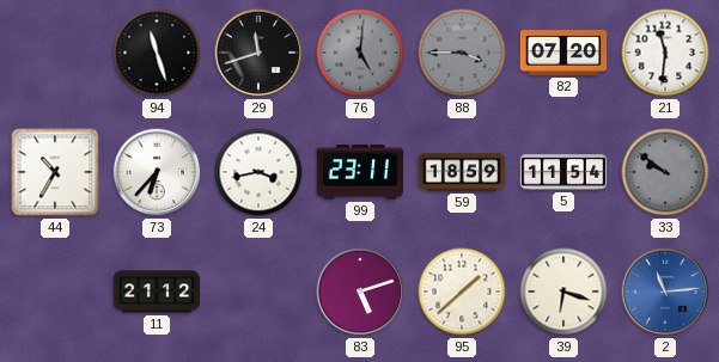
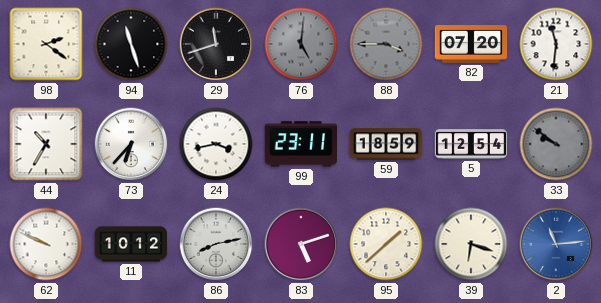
98: none -> 2:21
5: 11:54 -> 12:54
62: none -> 9:49
11: 21:12 -> 10:12
86: none -> 8:13
